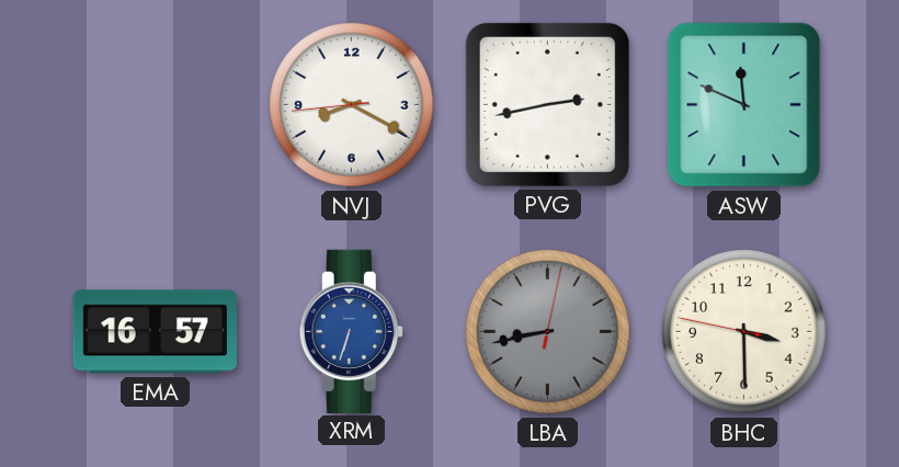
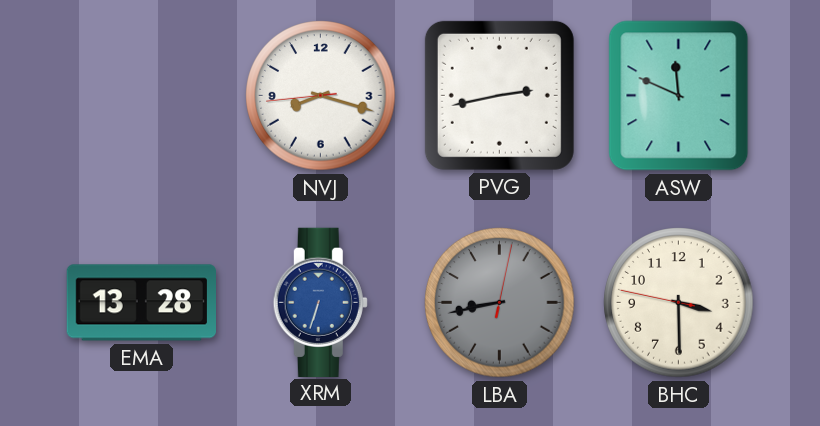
NVJ: 8:19 -> 8:17
EMA: 16:57 -> 13:28
